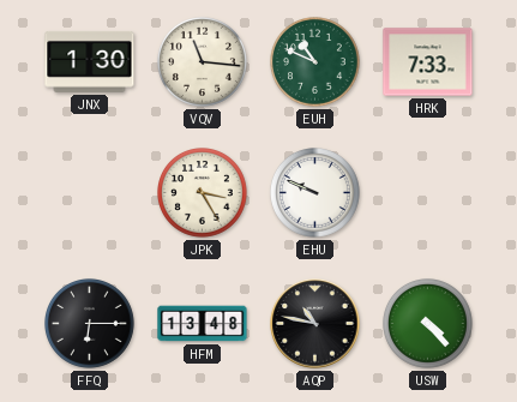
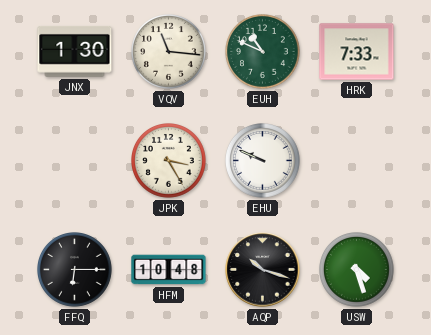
HFM: 13:48 -> 10:48
AQP: 10:47 -> 10:18
USW: 4:23 -> 4:27
